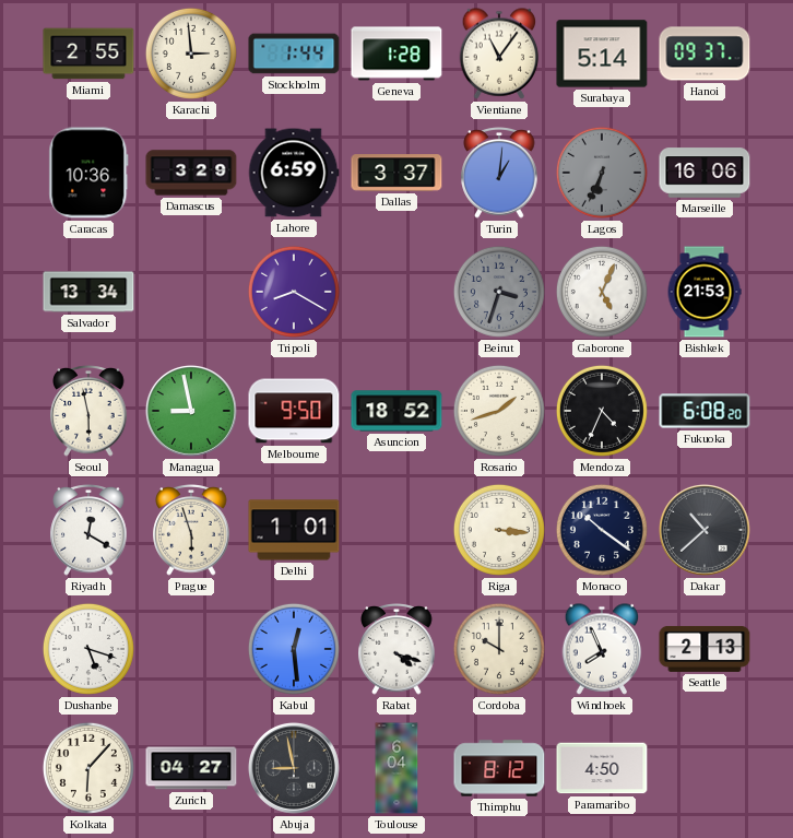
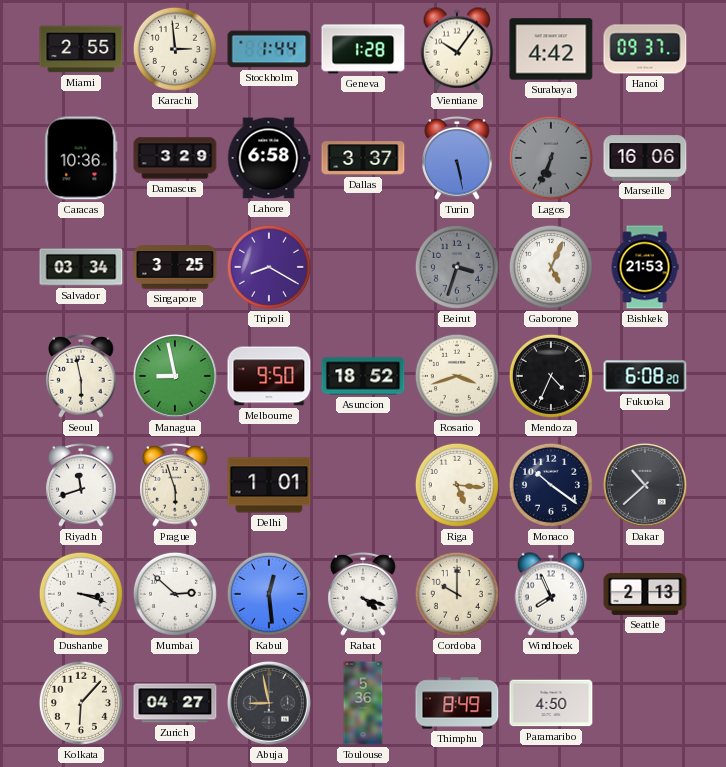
Vientiane: 11:06 -> 10:06
Surabaya: 5:14 -> 4:42
Lahore: 6:59 -> 6:58
Turin: 1:01 -> 5:28
Salvador: 13:34 -> 03:34
Singapore: none -> 3:25
Rosario: 1:42 -> 3:42
Riyadh: 12:20 -> 11:42
Riga: 3:16 -> 5:16
Dushanbe: 5:18 -> 3:18
Mumbai: none -> 2:52
Toulouse: 6:04 -> 5:36
Thimphu: 8:12 -> 8:49
